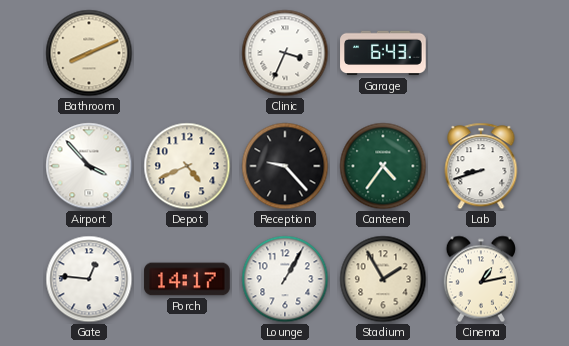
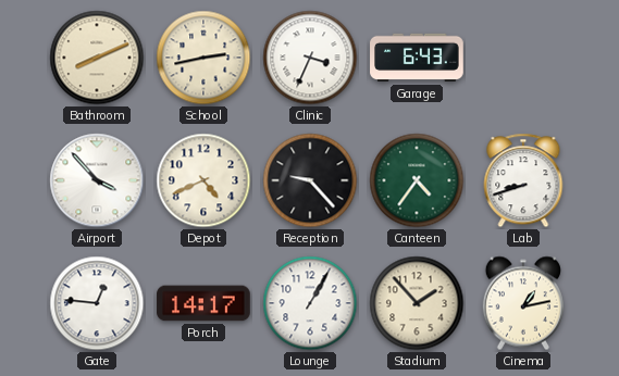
School: none -> 2:43
Stadium: 1:55 -> 1:53
